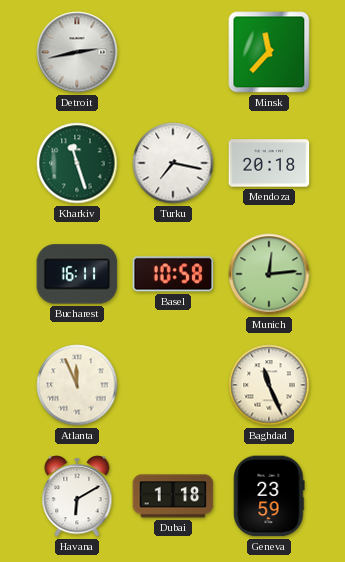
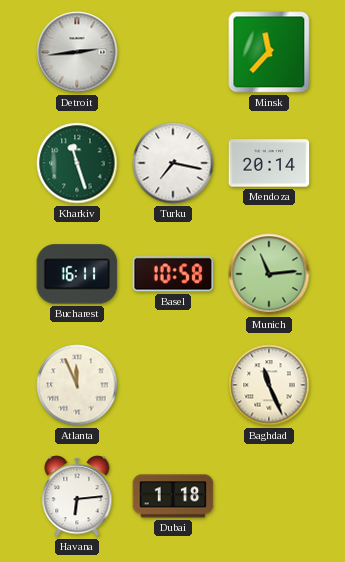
Detroit: 2:43 -> 2:44
Mendoza: 20:18 -> 20:14
Munich: 12:14 -> 11:14
Havana: 6:10 -> 6:14
Geneva: 23:59 -> none
